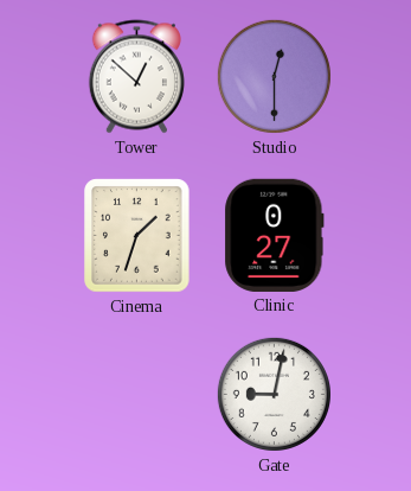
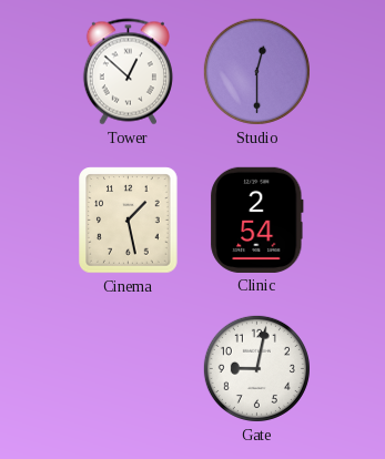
Cinema: 1:33 -> 1:28
Clinic: 0:27 -> 2:54
